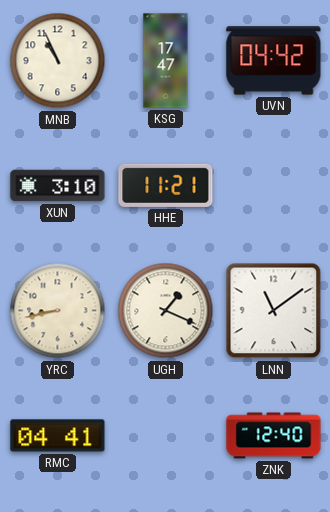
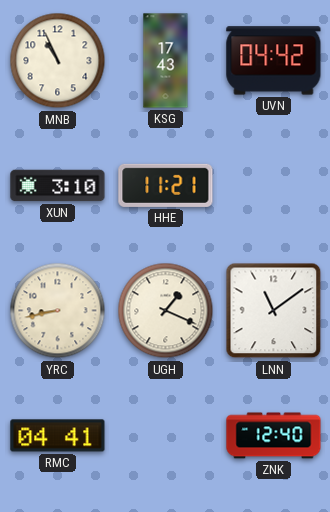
KSG: 17:47 -> 17:43
